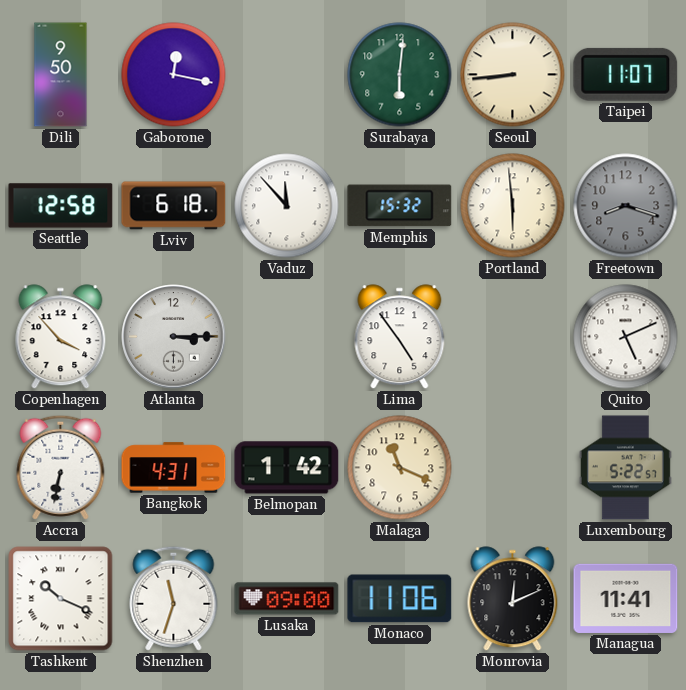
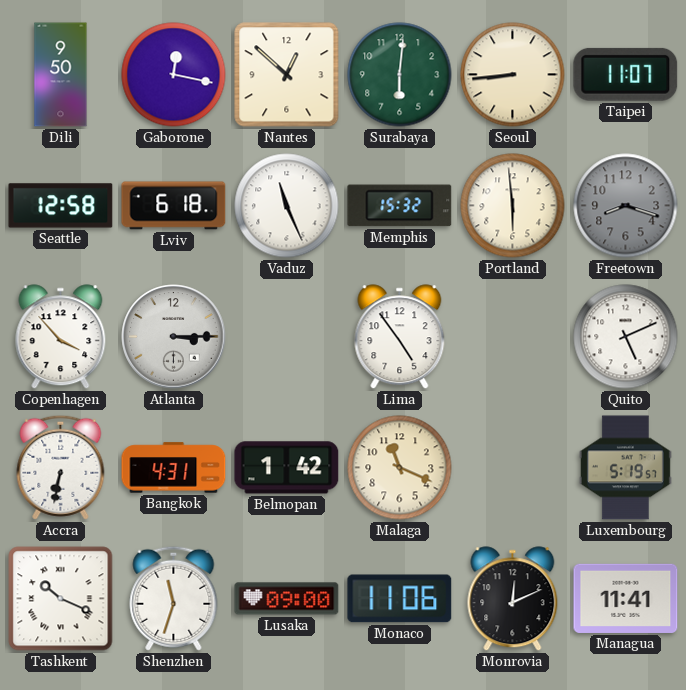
Nantes: none -> 12:52
Vaduz: 11:53 -> 11:26
Luxembourg: 5:22 -> 5:19
